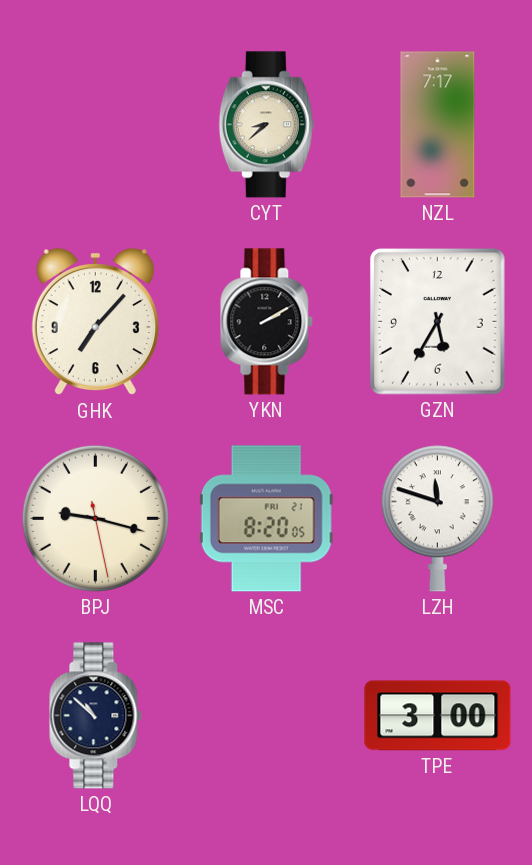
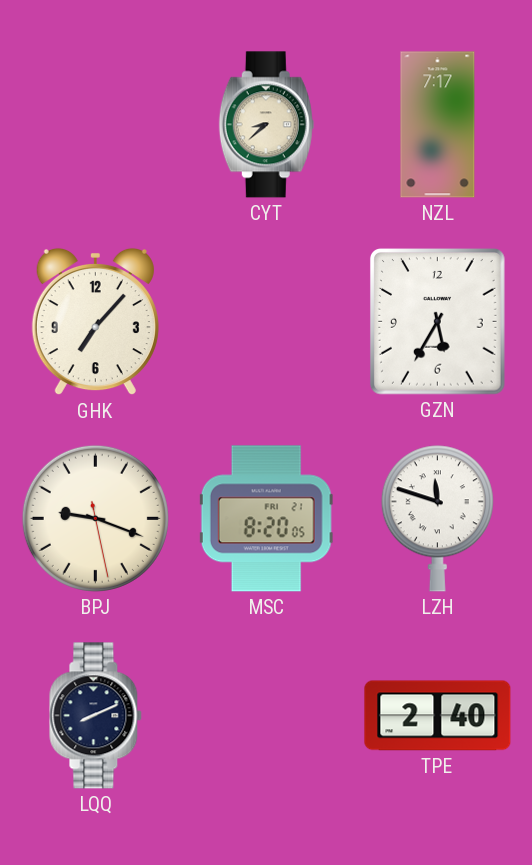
YKN: 2:10 -> none
BPJ: 9:17 -> 9:18
LQQ: 10:52 -> 8:11
TPE: 3:00 -> 2:40
